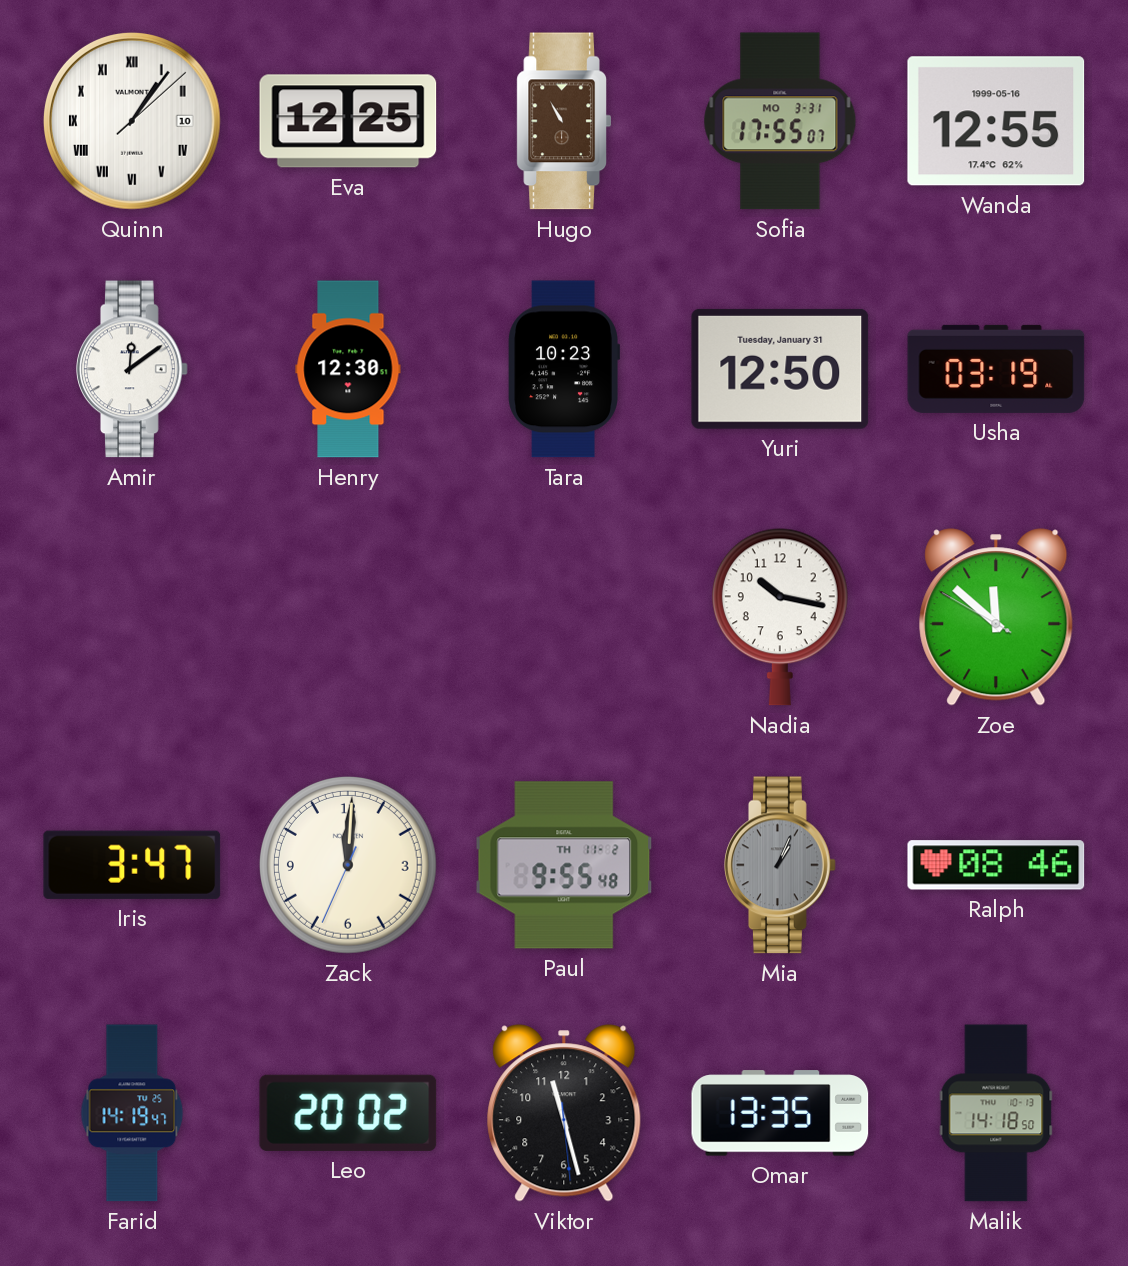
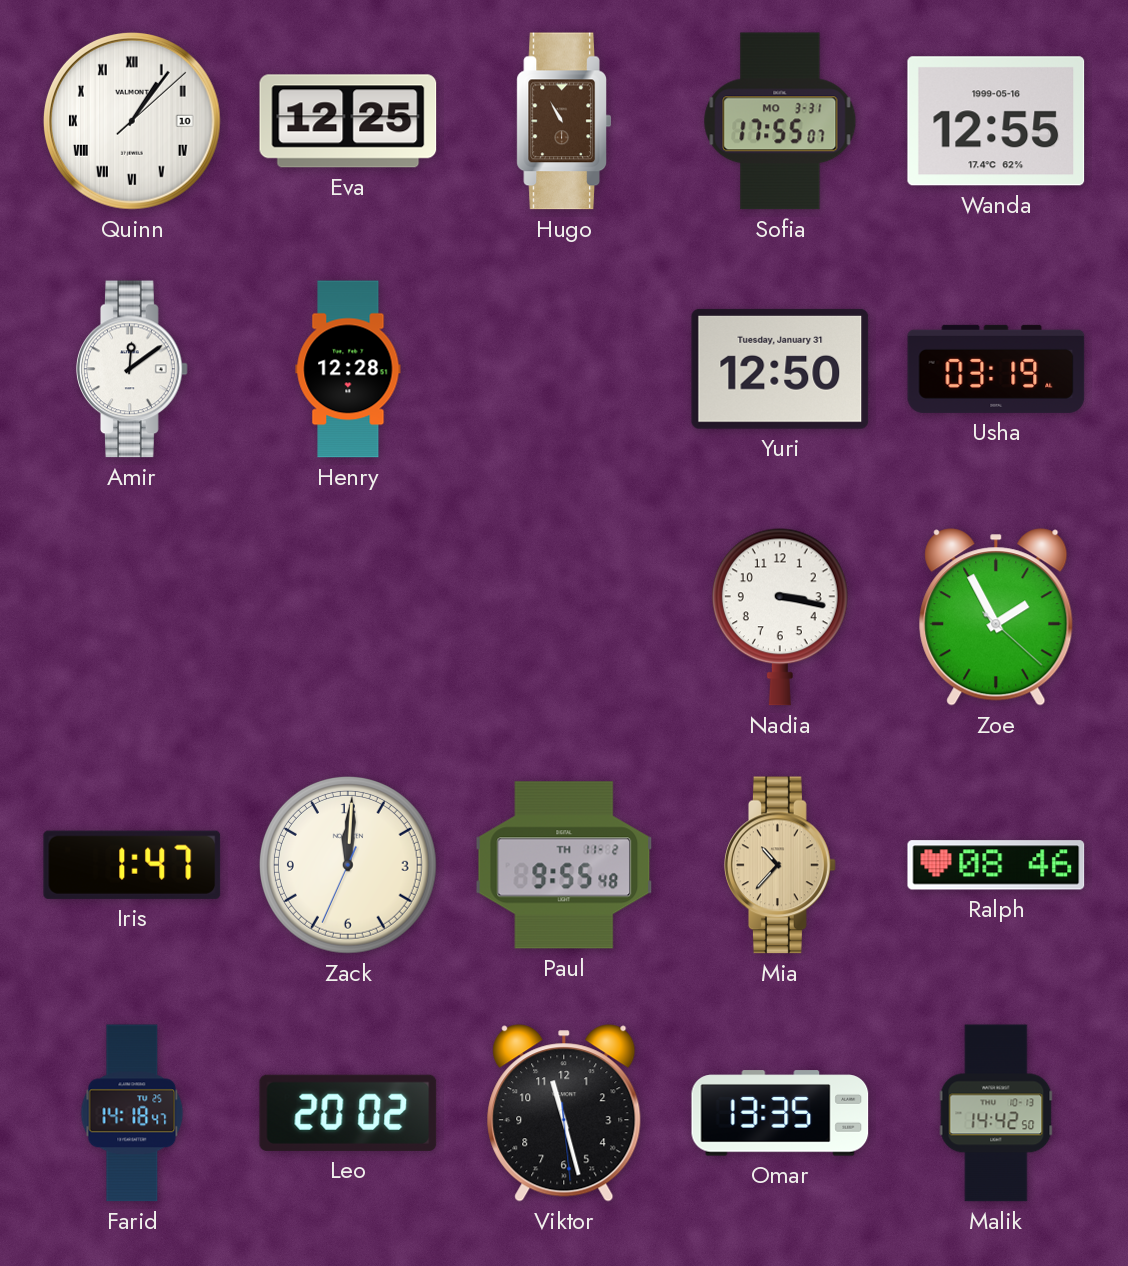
Henry: 12:30 -> 12:28
Tara: 10:23 -> none
Nadia: 10:17 -> 3:17
Zoe: 11:51 -> 1:55
Iris: 3:47 -> 1:47
Mia: 1:04 -> 10:37
Mia dial: grey -> champagne
Farid: 14:19 -> 14:18
Malik: 14:18 -> 14:42
